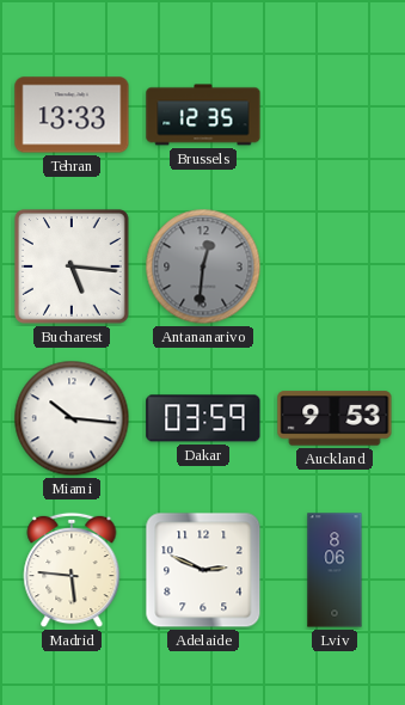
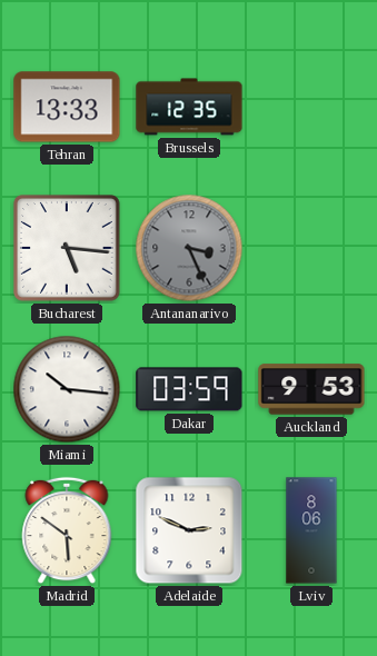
Antananarivo: 12:31 -> 3:26
Madrid: 5:46 -> 5:51
